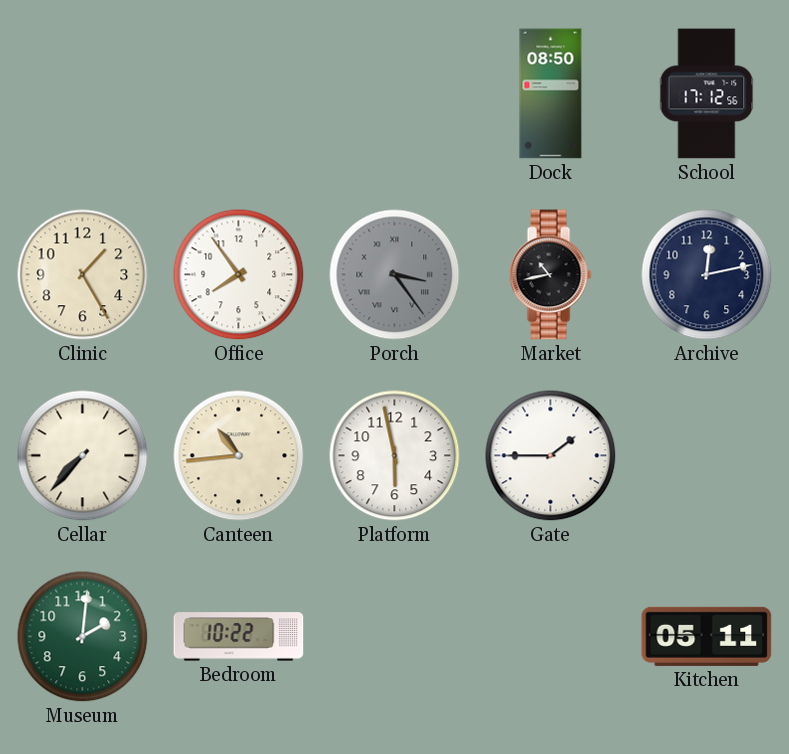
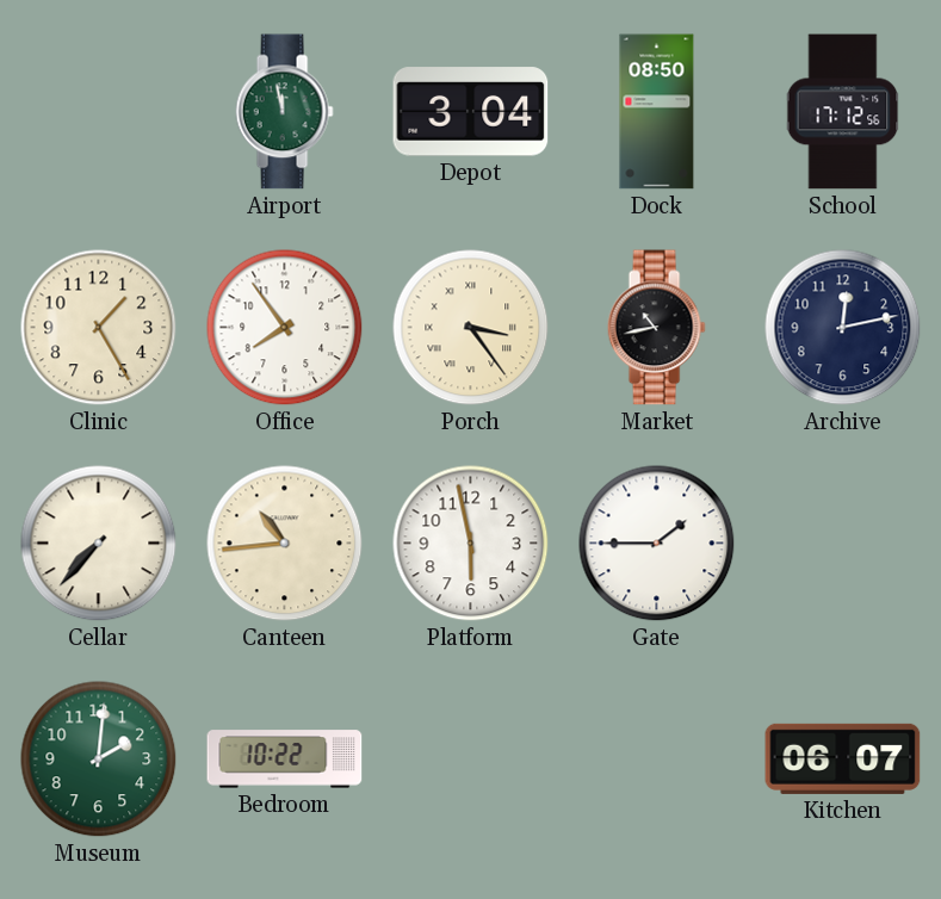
Airport: none -> 11:58
Depot: none -> 3:04
Porch dial: grey -> cream
Kitchen: 05:11 -> 06:07
